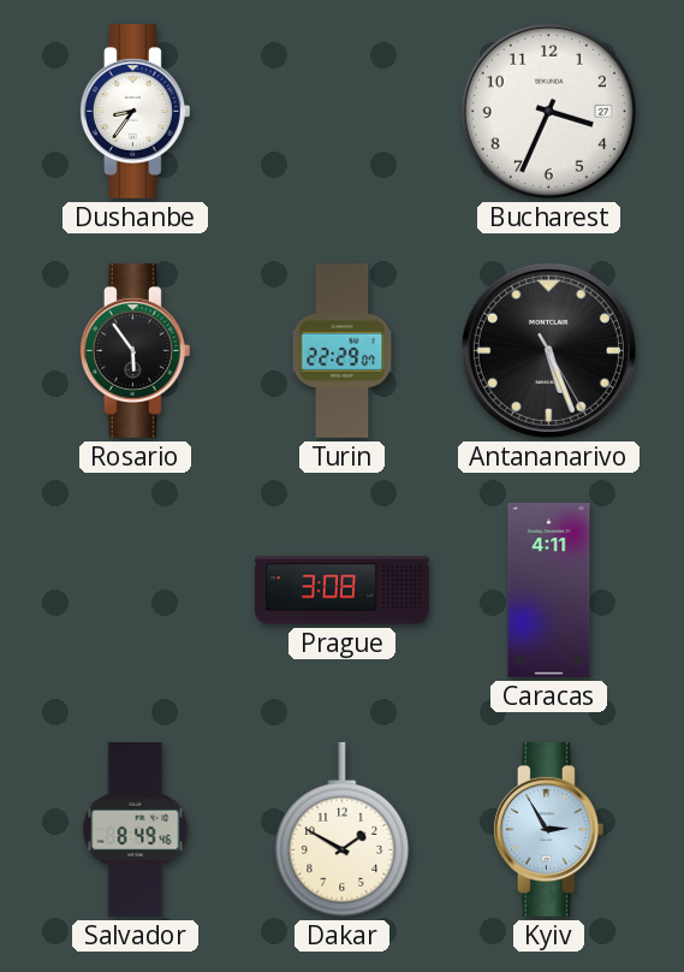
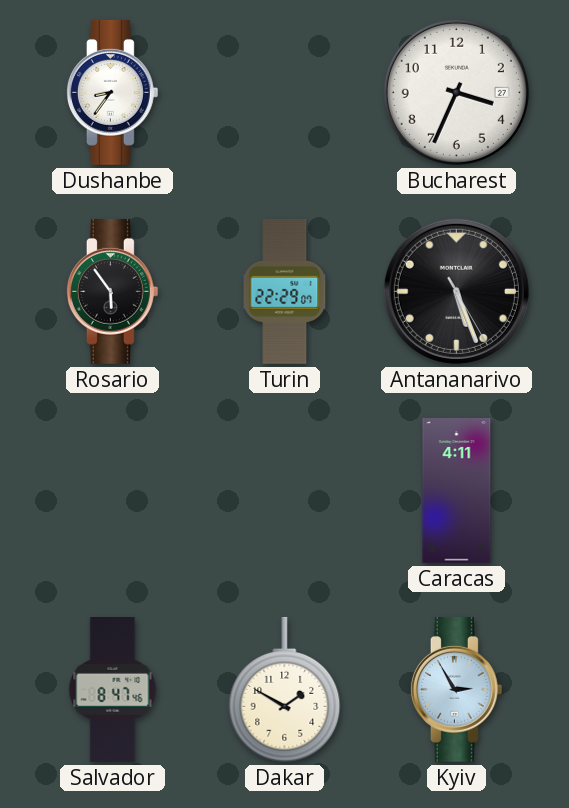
Prague: 3:08 -> none
Salvador: 8:49 -> 8:47
